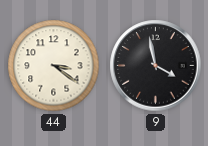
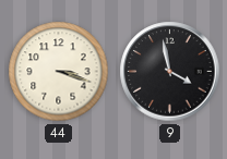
44: 3:21 -> 3:18
